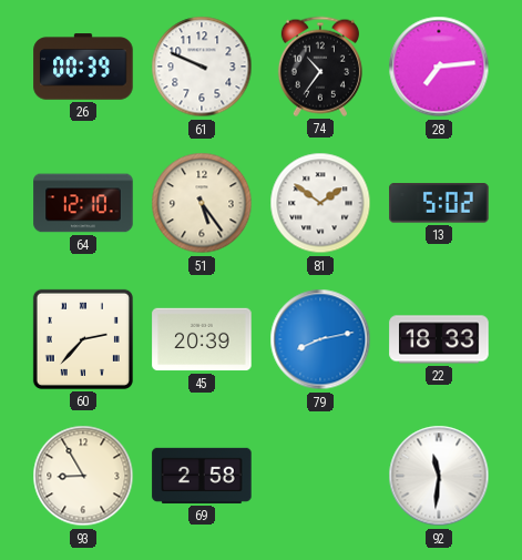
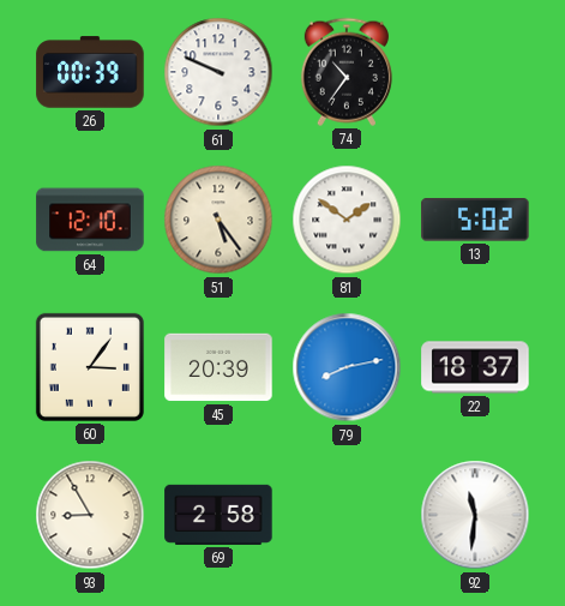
28: 7:14 -> none
60: 2:37 -> 3:06
22: 18:33 -> 18:37
